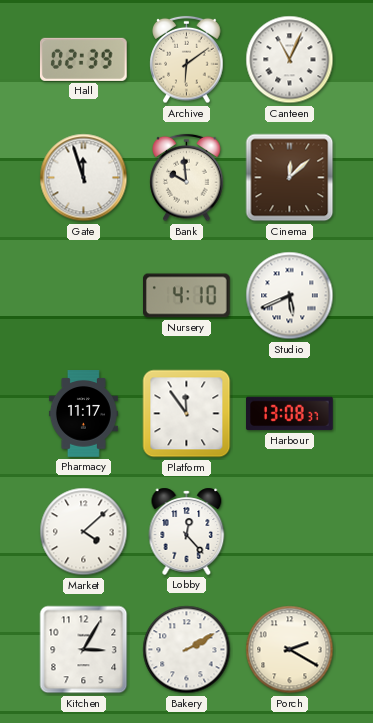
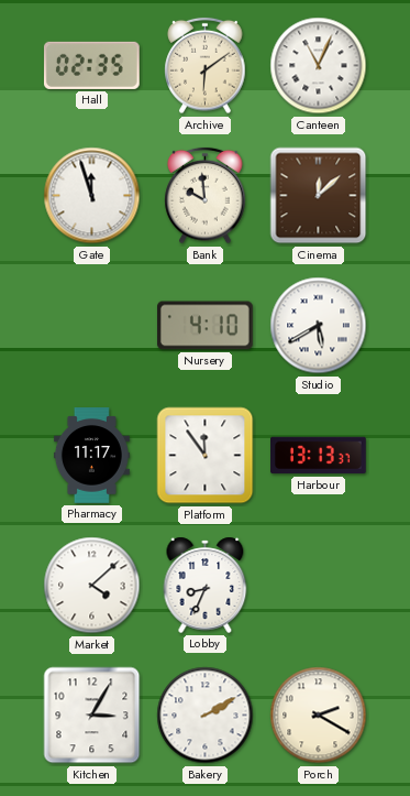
Hall: 02:39 -> 02:35
Studio: 5:41 -> 5:40
Harbour: 13:08 -> 13:13
Lobby: 12:23 -> 8:34
